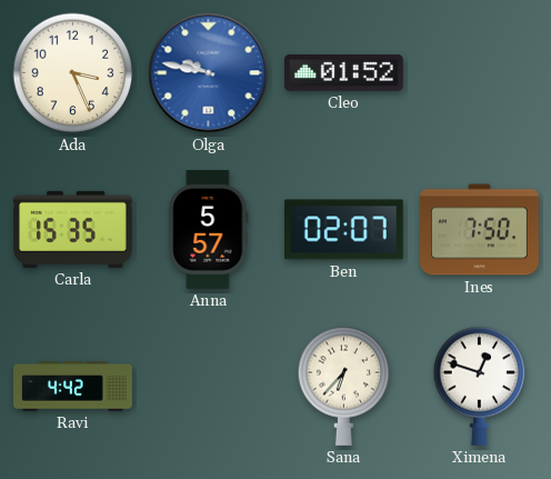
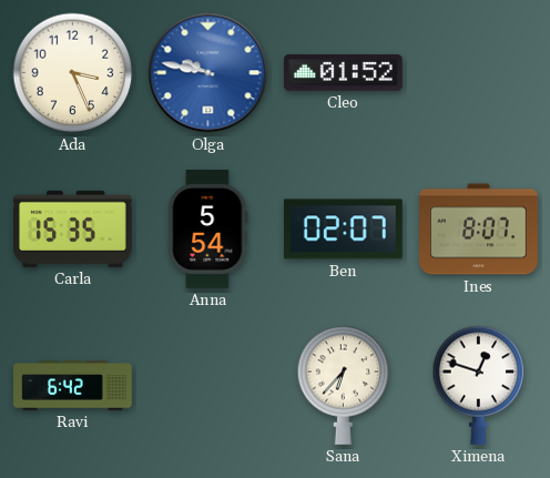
Anna: 5:57 -> 5:54
Ines: 7:50 -> 8:07
Ravi: 4:42 -> 6:42
